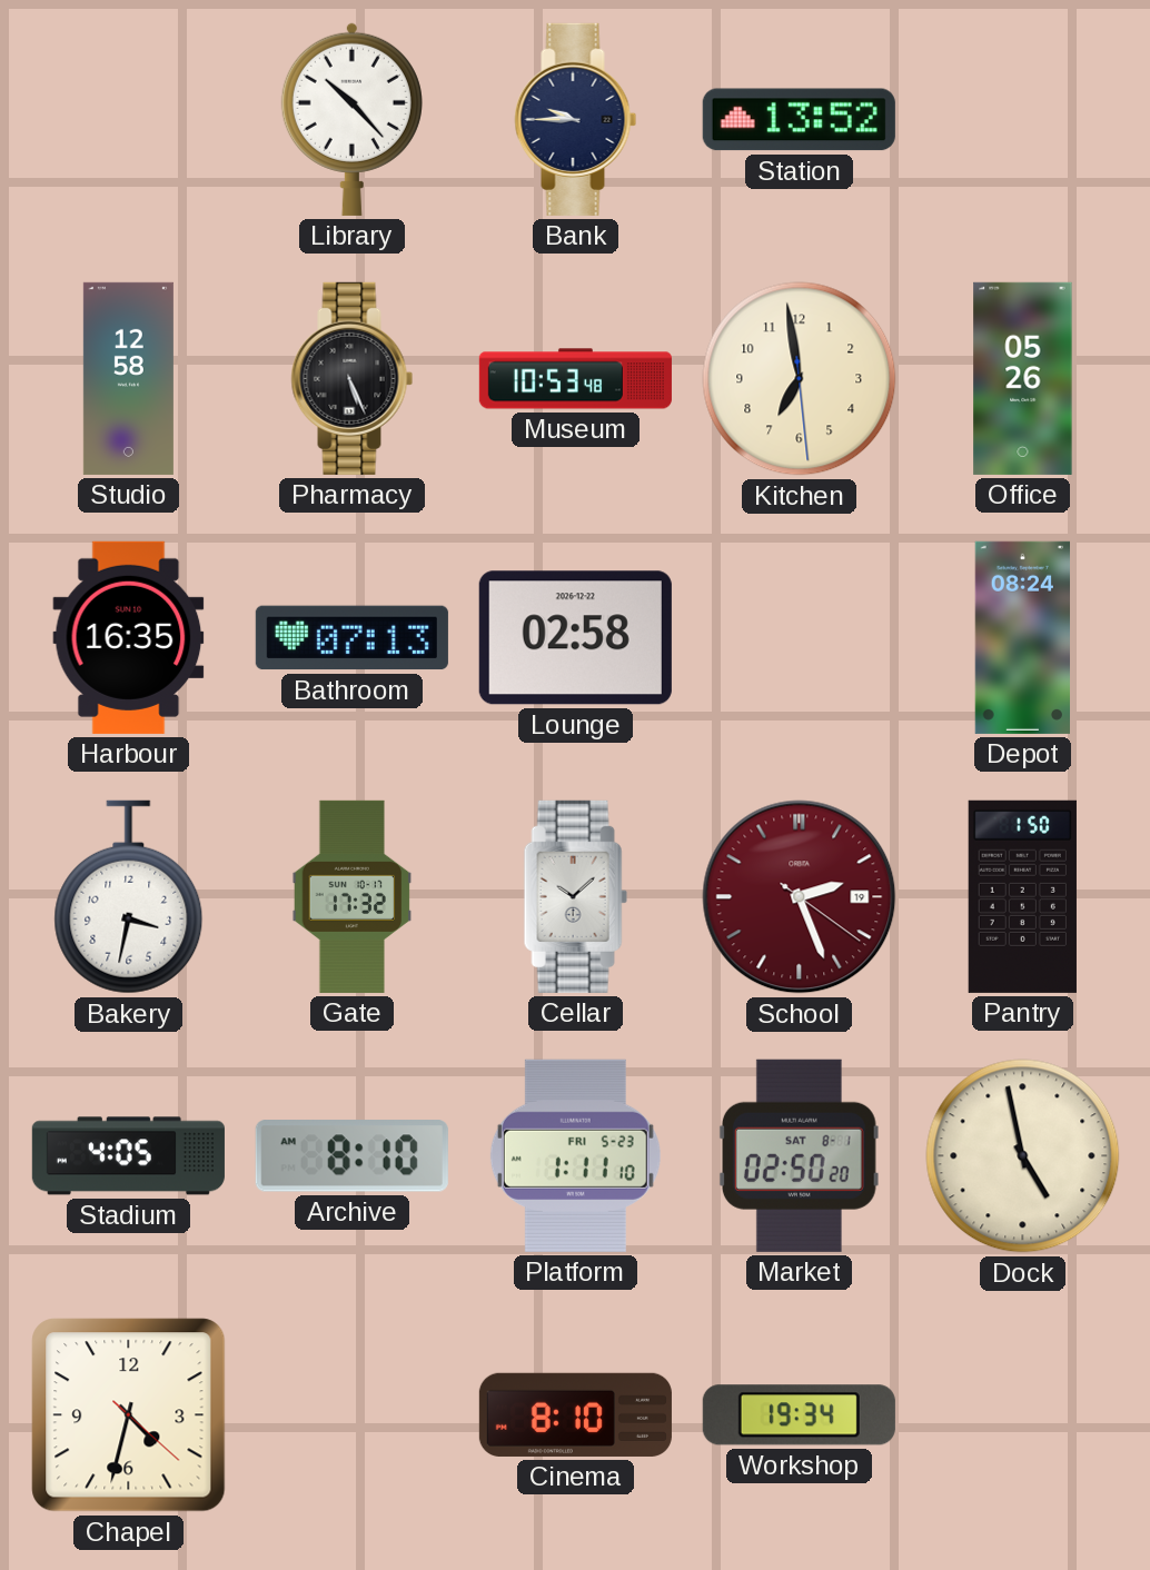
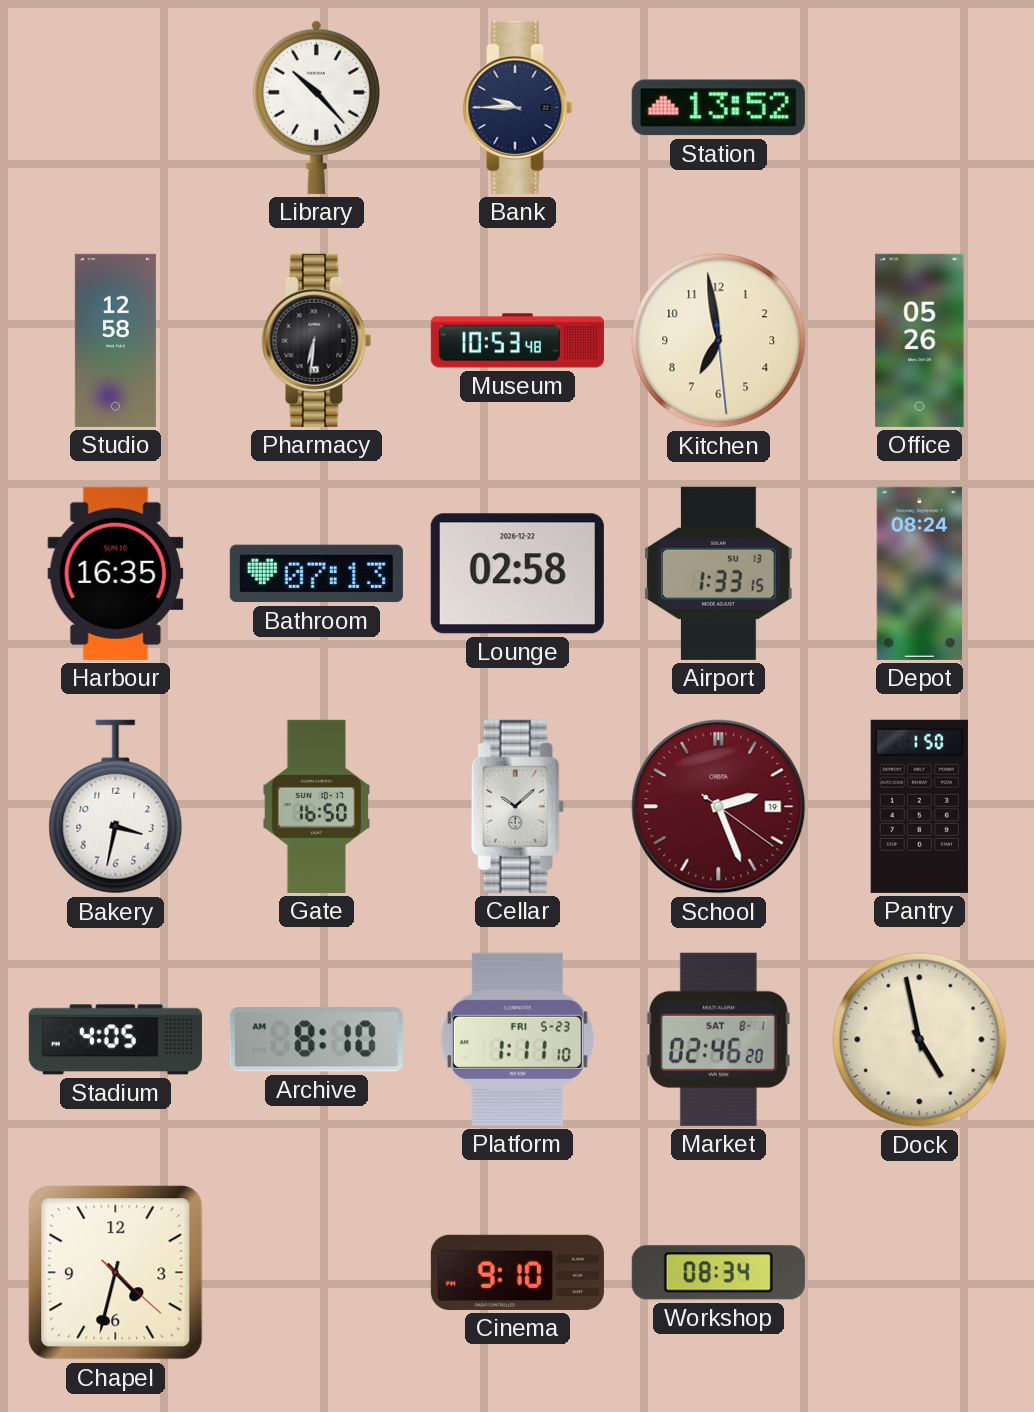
Pharmacy: 5:26 -> 6:31
Airport: none -> 1:33
Gate: 17:32 -> 16:50
Market: 02:50 -> 02:46
Cinema: 8:10 -> 9:10
Workshop: 19:34 -> 08:34
